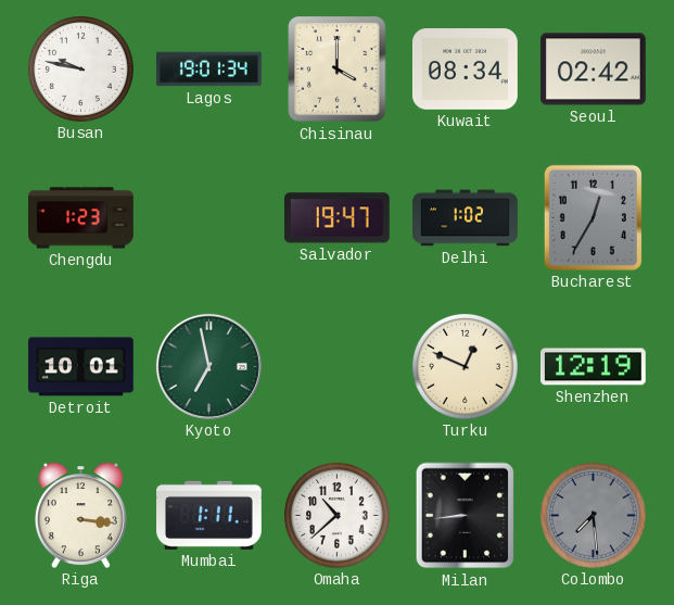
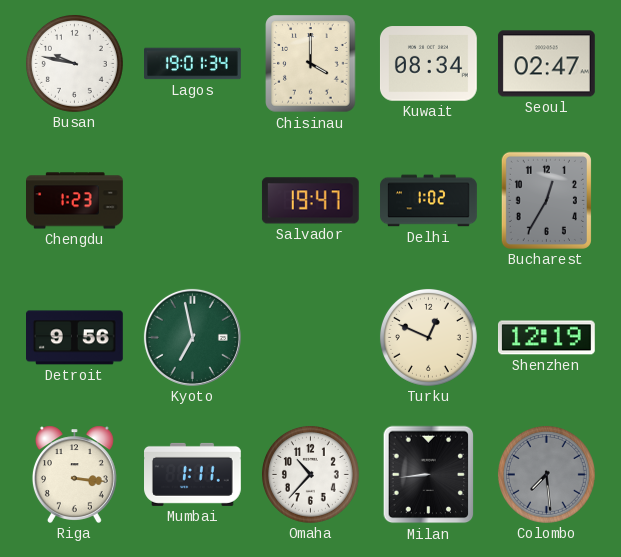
Seoul: 02:42 -> 02:47
Detroit: 10:01 -> 9:56
Omaha: 10:38 -> 10:37
